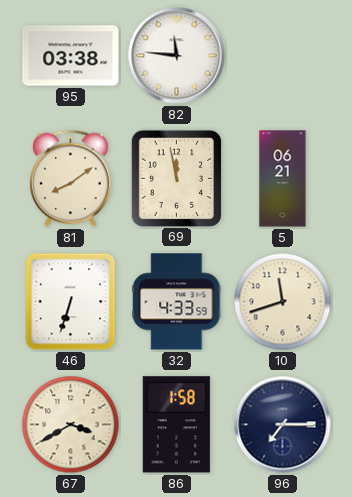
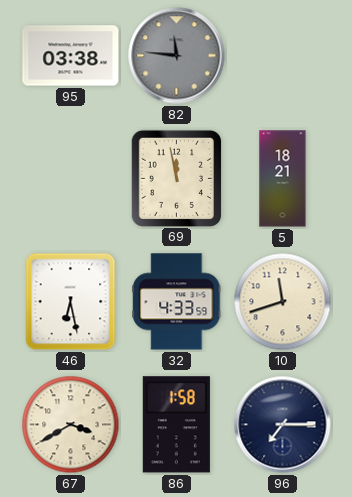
82 dial: white -> grey
81: 8:09 -> none
5: 06:21 -> 18:21
46: 6:33 -> 6:28
